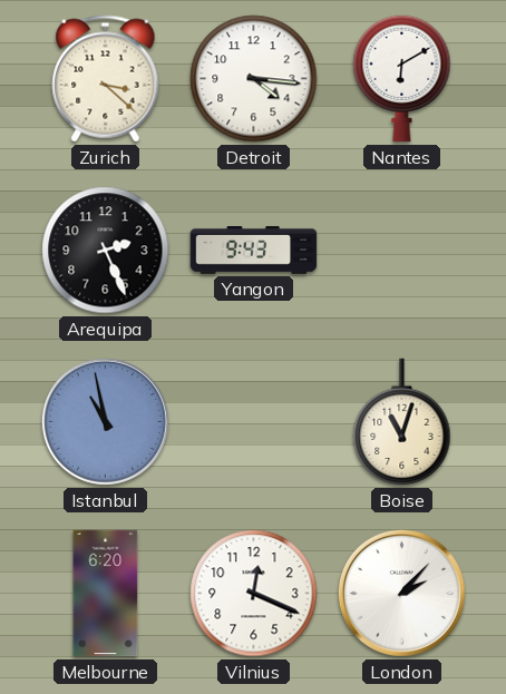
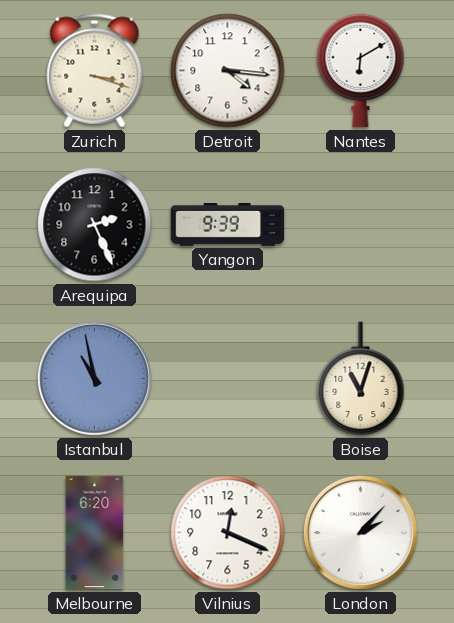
Zurich: 3:22 -> 3:18
Yangon: 9:43 -> 9:39
